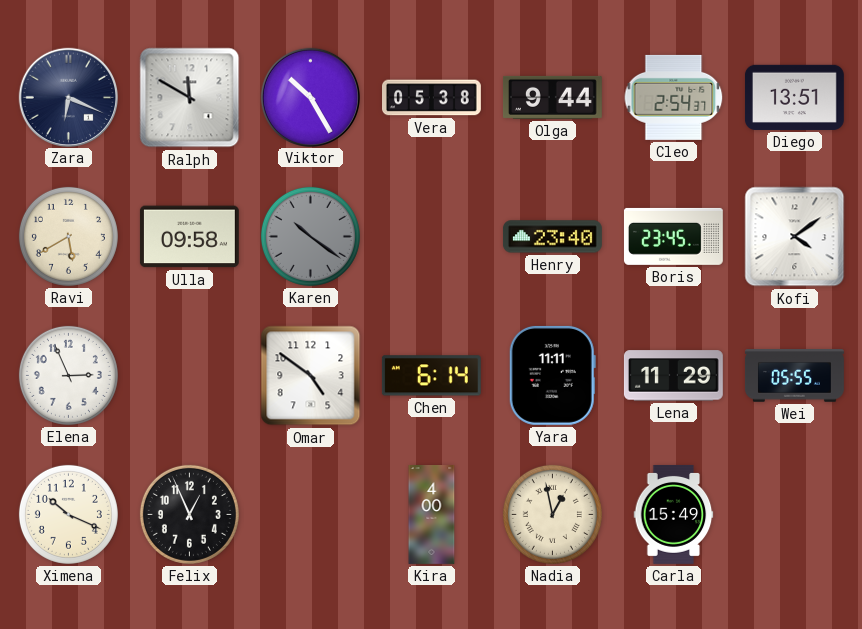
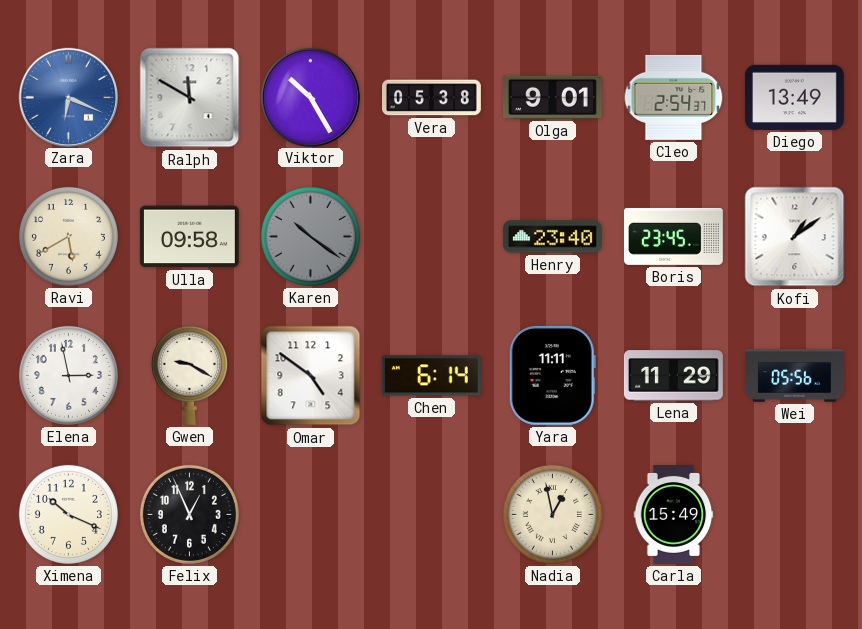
Zara dial: navy -> blue
Olga: 9:44 -> 9:01
Diego: 13:51 -> 13:49
Kofi: 4:09 -> 1:09
Elena: 2:56 -> 2:58
Gwen: none -> 9:20
Wei: 05:55 -> 05:56
Kira: 4:00 -> none
